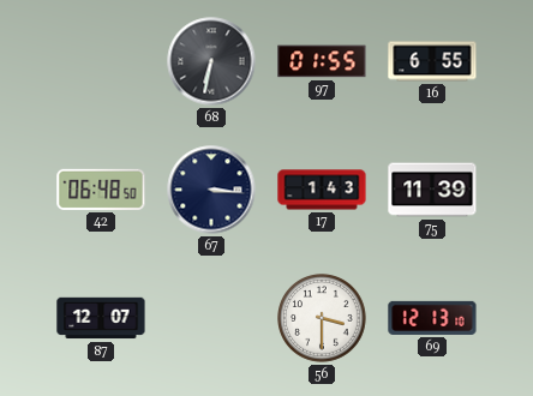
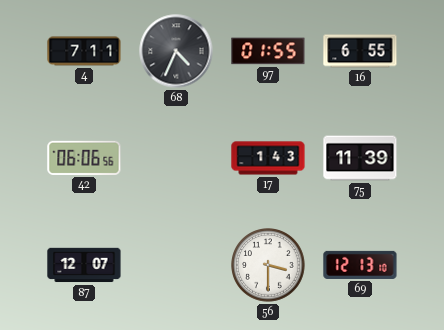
4: none -> 7:11
68: 6:32 -> 4:34
42: 06:48 -> 06:06
67: 3:16 -> none
